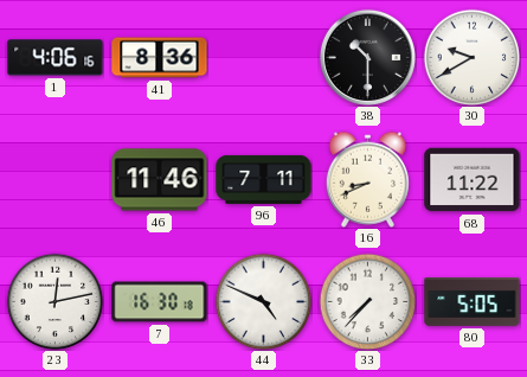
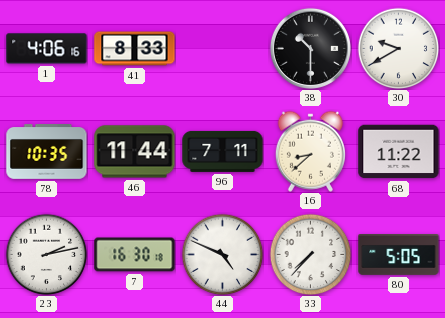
41: 8:36 -> 8:33
78: none -> 10:35
46: 11:46 -> 11:44
16: 8:41 -> 8:38
23: 12:13 -> 2:13
